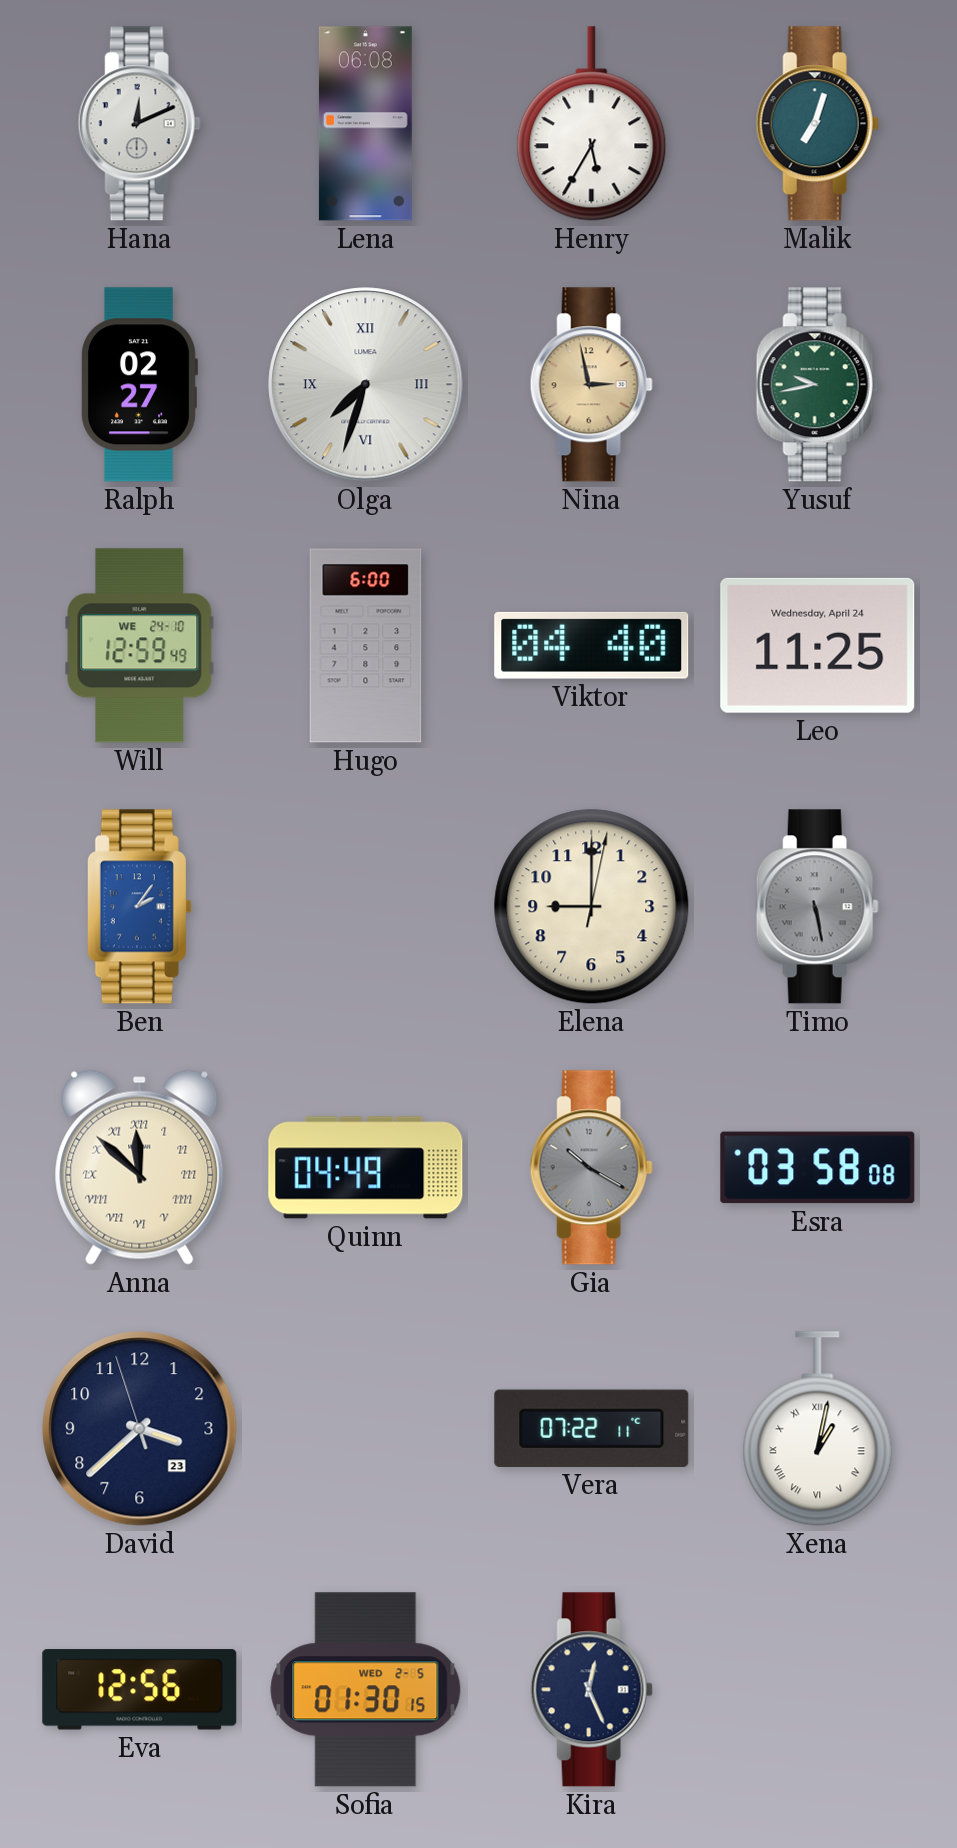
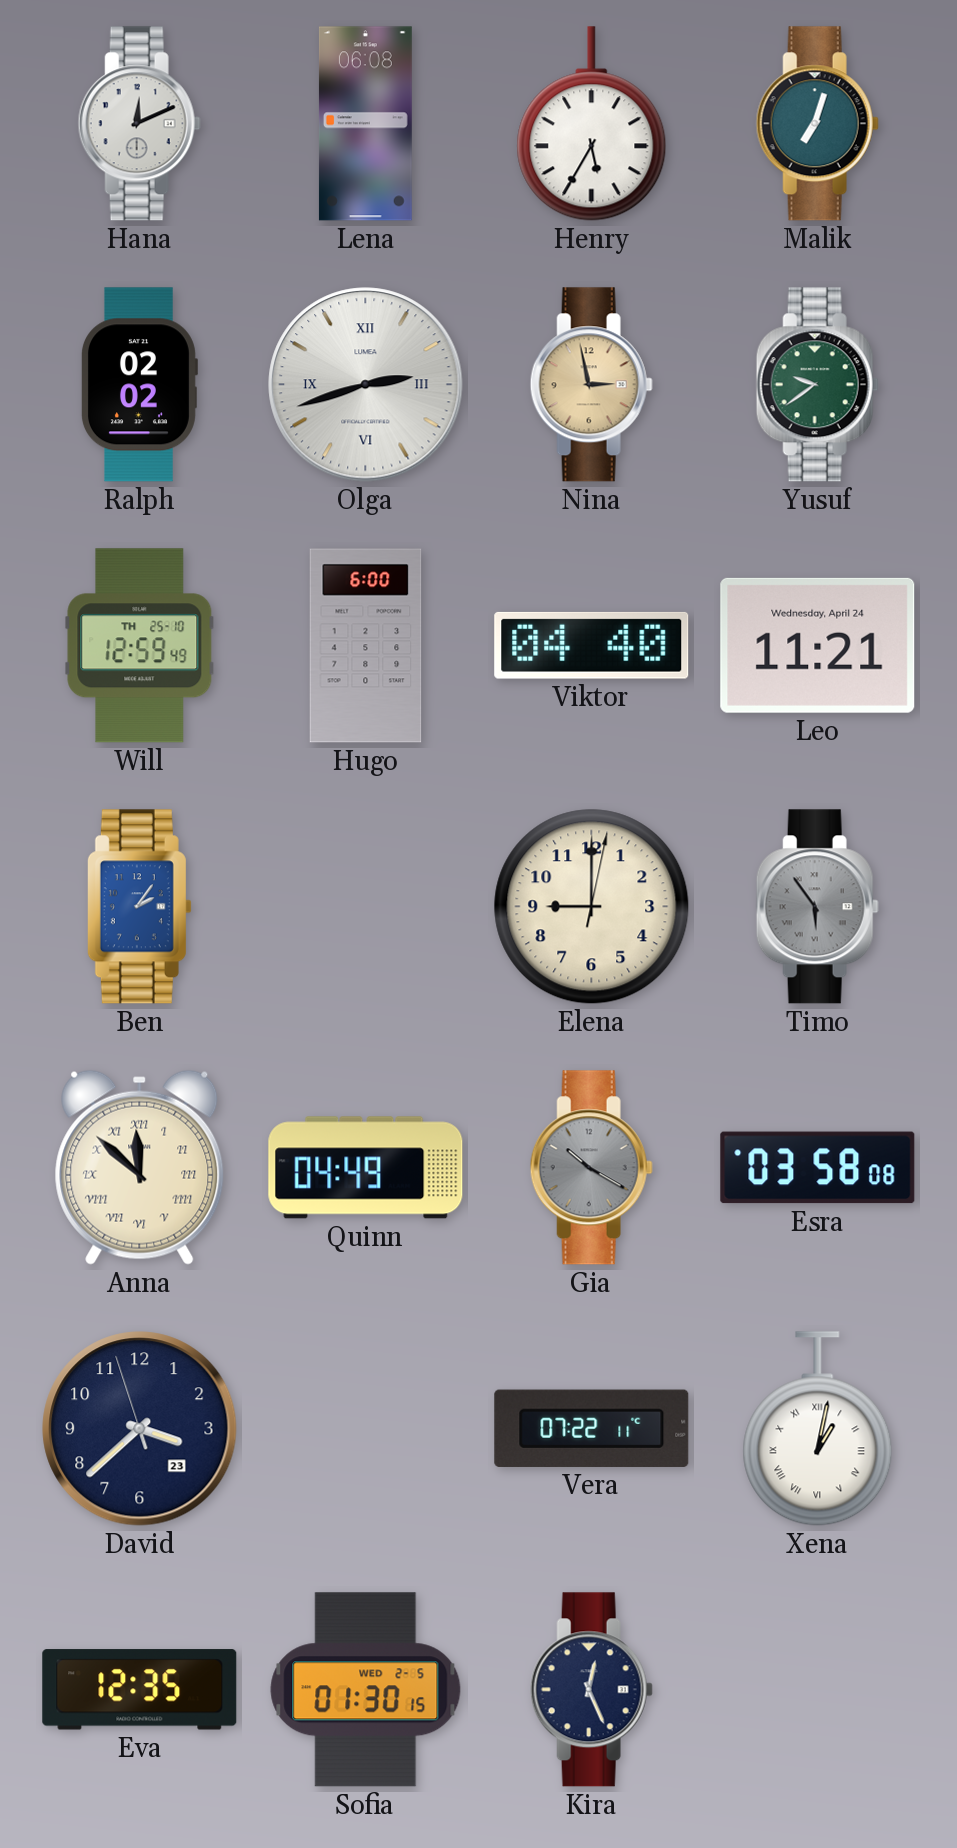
Ralph: 02:27 -> 02:02
Olga: 7:33 -> 2:42
Yusuf: 9:43 -> 9:39
Will date: WE 24-10 -> TH 25-10
Leo: 11:25 -> 11:21
Timo: 5:28 -> 5:54
Eva: 12:56 -> 12:35
